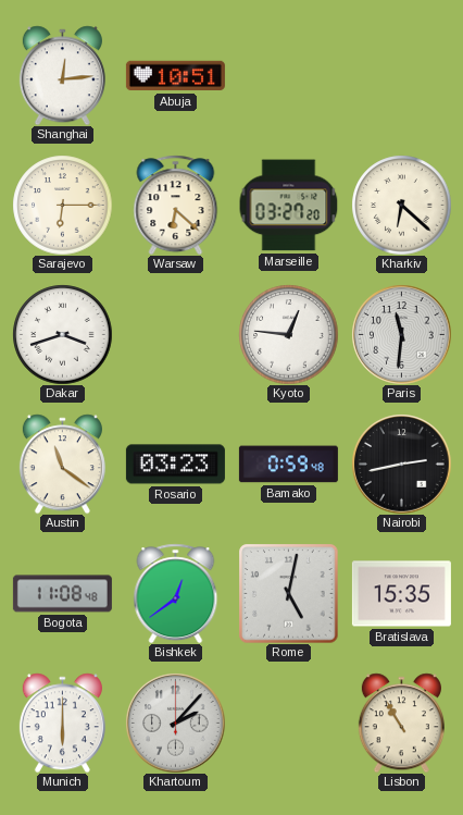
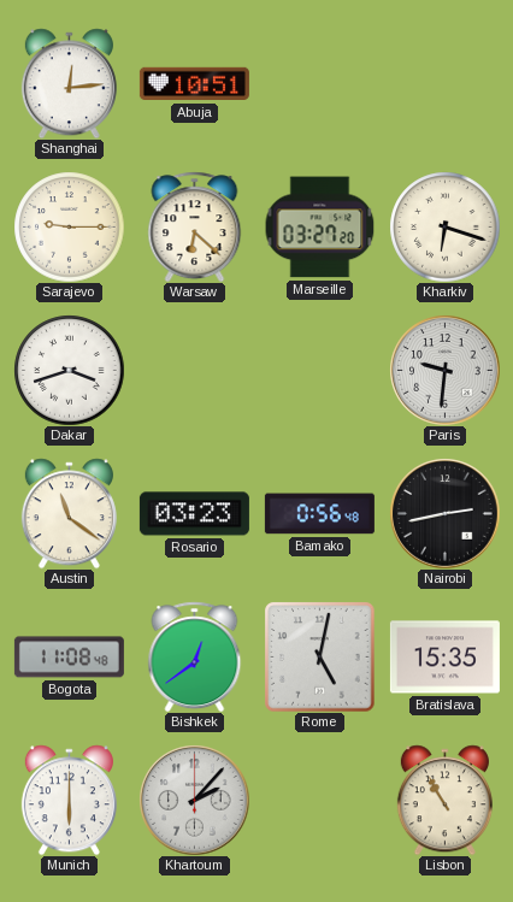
Sarajevo: 6:15 -> 9:15
Kharkiv: 6:22 -> 6:18
Kyoto: 12:46 -> none
Paris: 11:31 -> 9:31
Bamako: 0:59 -> 0:56
